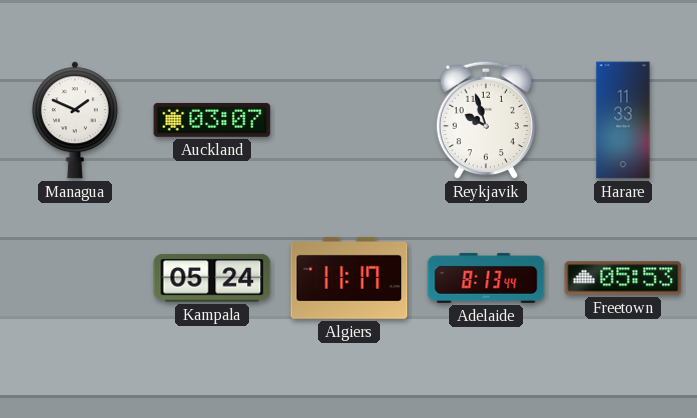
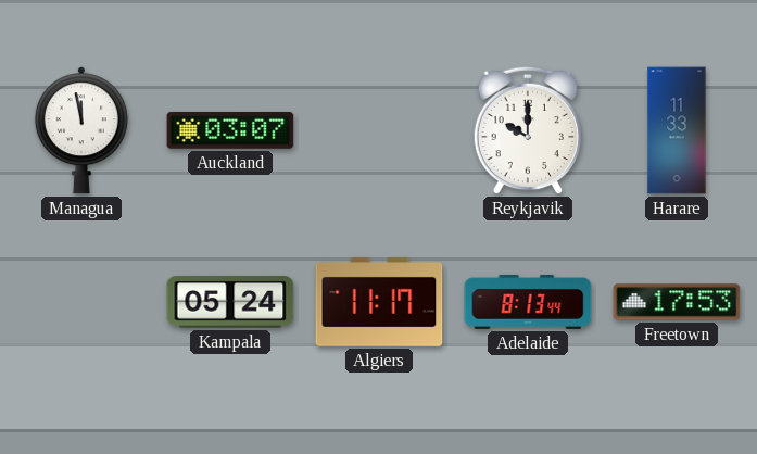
Managua: 1:49 -> 11:58
Reykjavik: 9:57 -> 10:00
Freetown: 05:53 -> 17:53
